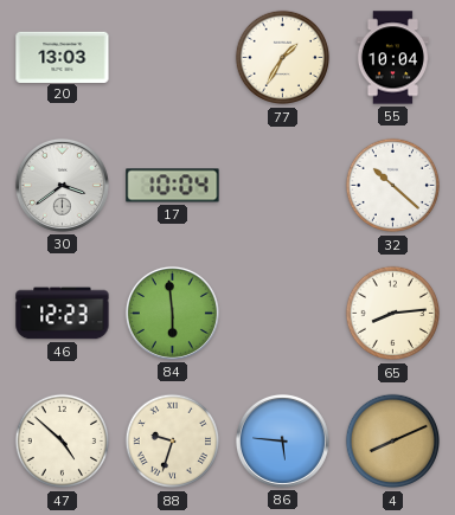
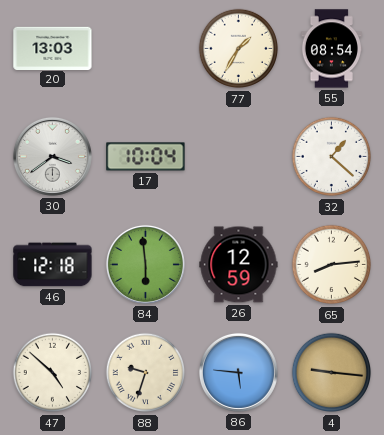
55: 10:04 -> 08:54
32: 10:22 -> 1:22
46: 12:23 -> 12:18
26: none -> 12:59
4: 8:11 -> 9:16
